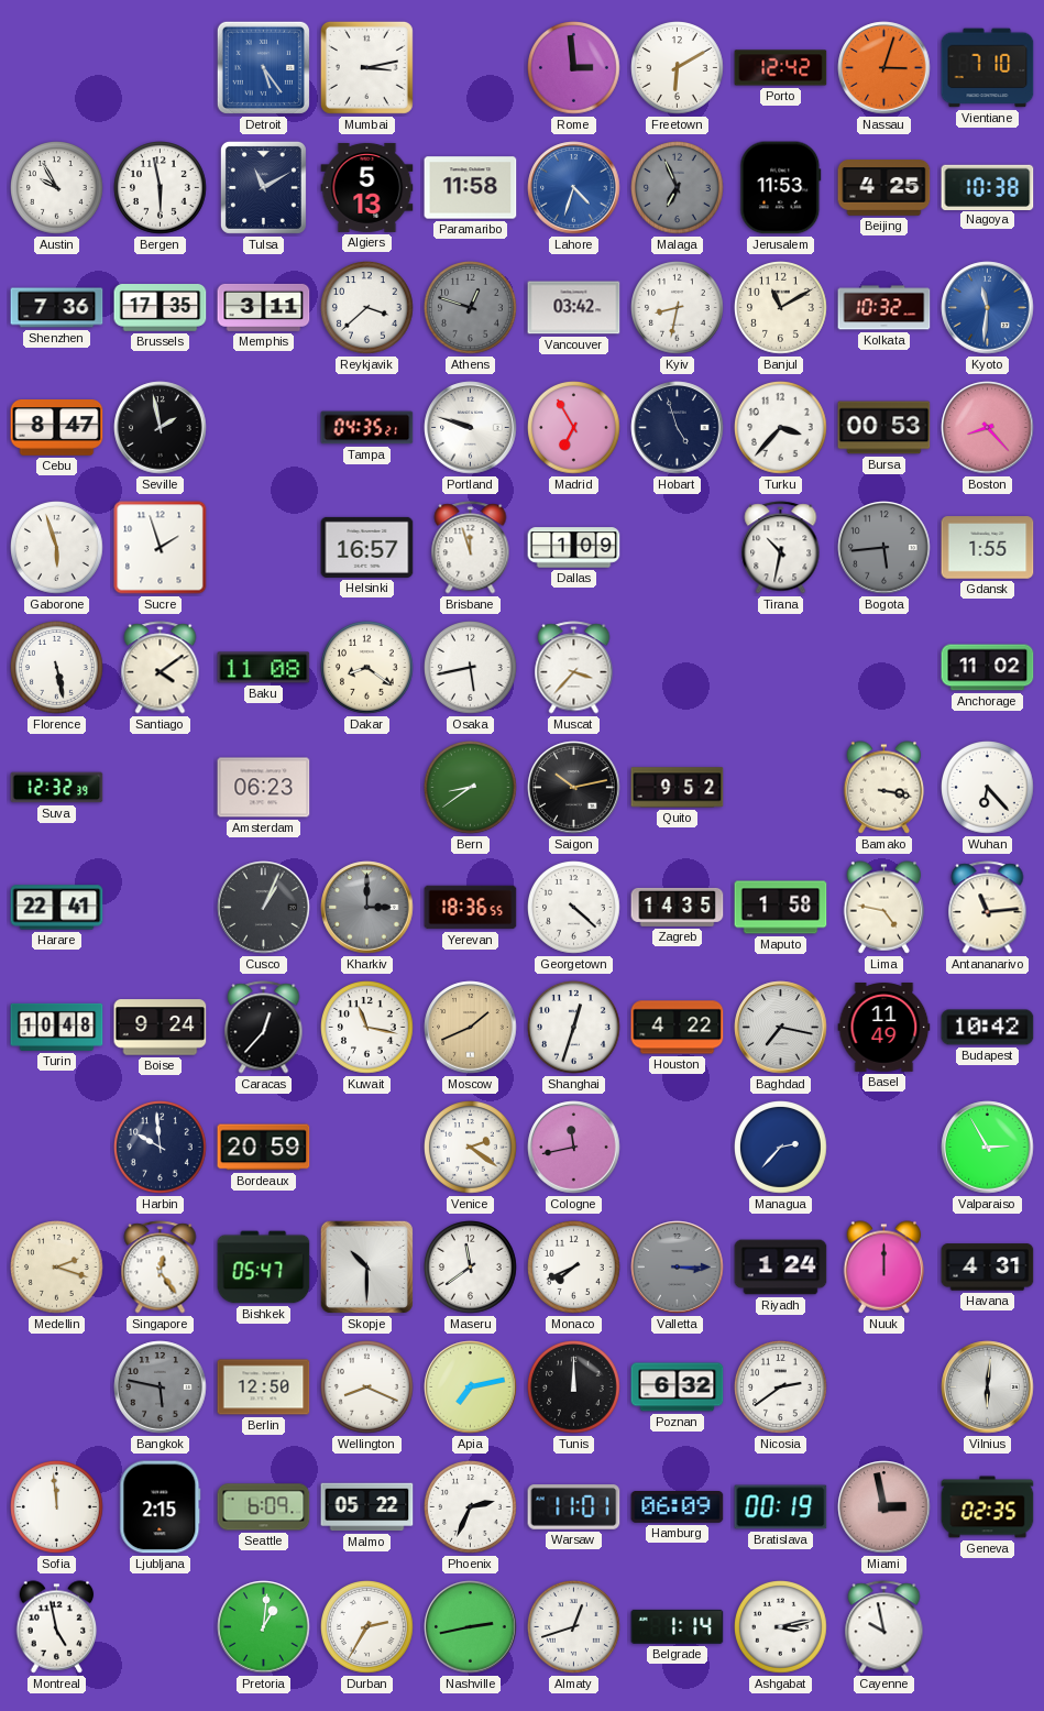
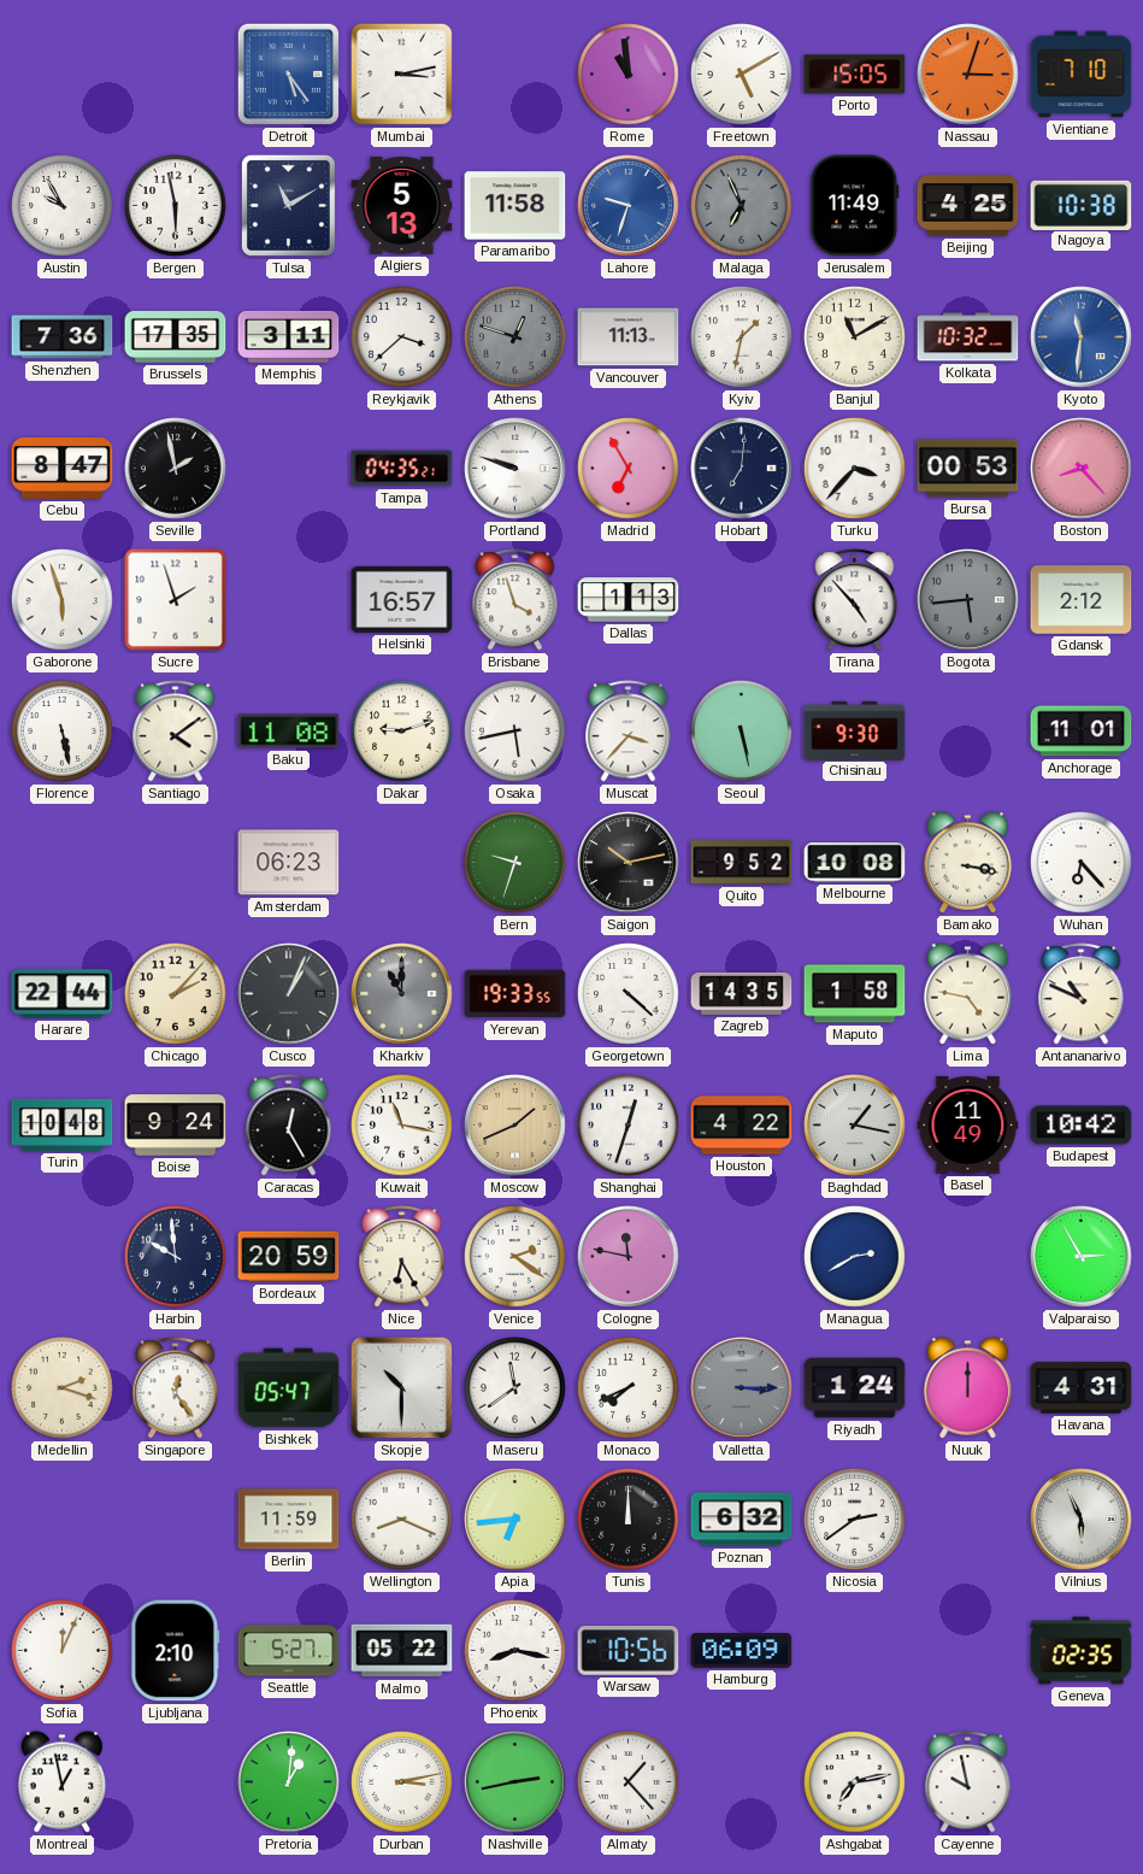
Rome: 2:59 -> 10:59
Freetown: 6:10 -> 5:10
Porto: 12:42 -> 15:05
Lahore: 4:33 -> 9:33
Jerusalem: 11:53 -> 11:49
Vancouver: 03:42 -> 11:13
Kyiv: 8:32 -> 1:32
Hobart: 4:57 -> 7:01
Brisbane: 11:57 -> 3:57
Dallas: 1:09 -> 1:13
Tirana: 10:32 -> 4:53
Gdansk: 1:55 -> 2:12
Dakar: 8:21 -> 9:12
Seoul: none -> 5:28
Chisinau: none -> 9:30
Anchorage: 11:02 -> 11:01
Suva: 12:32 -> none
Bern: 8:39 -> 9:33
Melbourne: none -> 10:08
Harare: 22:41 -> 22:44
Chicago: none -> 2:07
Kharkiv: 3:00 -> 11:00
Yerevan: 18:36 -> 19:33
Antananarivo: 11:14 -> 10:49
Caracas: 12:37 -> 12:25
Baghdad: 7:17 -> 1:17
Nice: none -> 6:25
Cologne: 11:43 -> 11:47
Managua: 2:37 -> 2:40
Bangkok: 5:47 -> none
Berlin: 12:50 -> 11:59
Apia: 7:13 -> 6:44
Vilnius: 6:01 -> 5:56
Sofia: 11:59 -> 12:04
Ljubljana: 2:15 -> 2:10
Seattle: 6:09 -> 5:27
Phoenix: 2:34 -> 8:17
Warsaw: 11:01 -> 10:56
Bratislava: 00:19 -> none
Miami: 2:58 -> none
Montreal: 4:58 -> 12:58
Durban: 2:35 -> 3:13
Almaty: 12:42 -> 1:23
Belgrade: 1:14 -> none
Ashgabat: 3:13 -> 7:13
